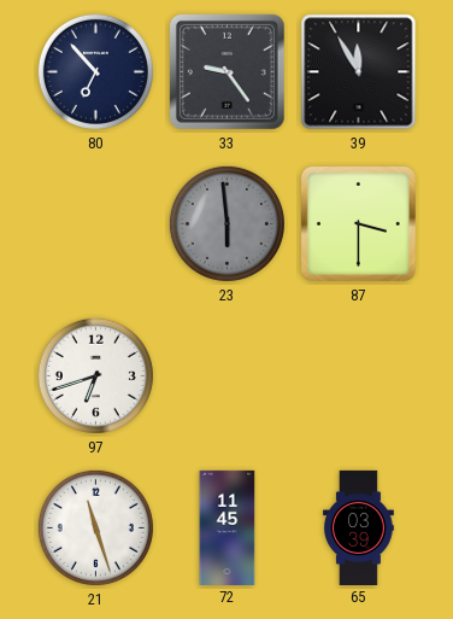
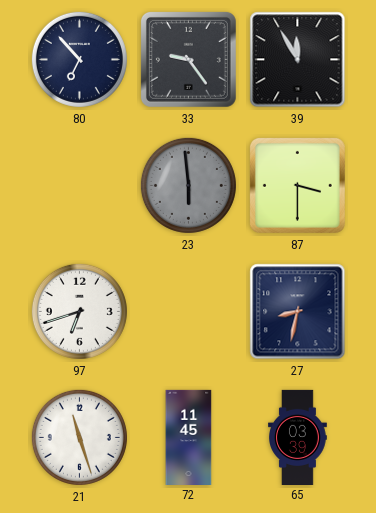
27: none -> 8:32
